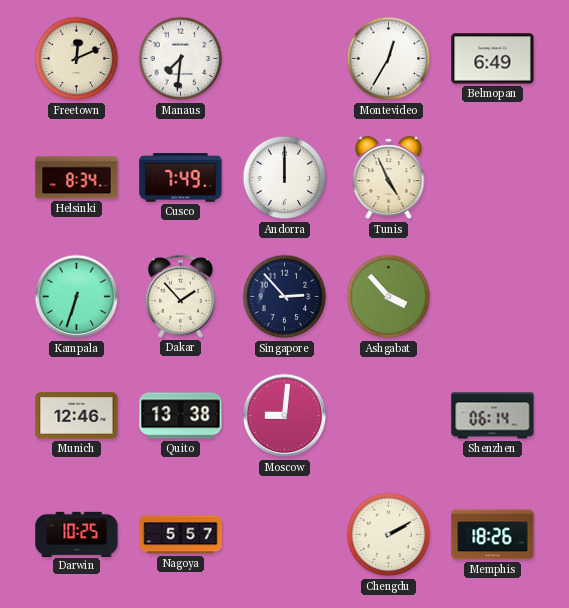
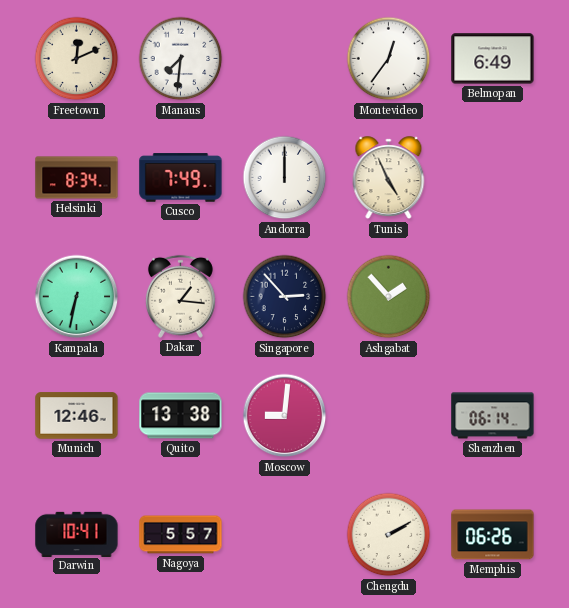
Montevideo: 12:35 -> 12:36
Kampala: 6:33 -> 6:32
Dakar: 1:53 -> 1:16
Ashgabat: 3:53 -> 1:53
Darwin: 10:25 -> 10:41
Memphis: 18:26 -> 06:26
